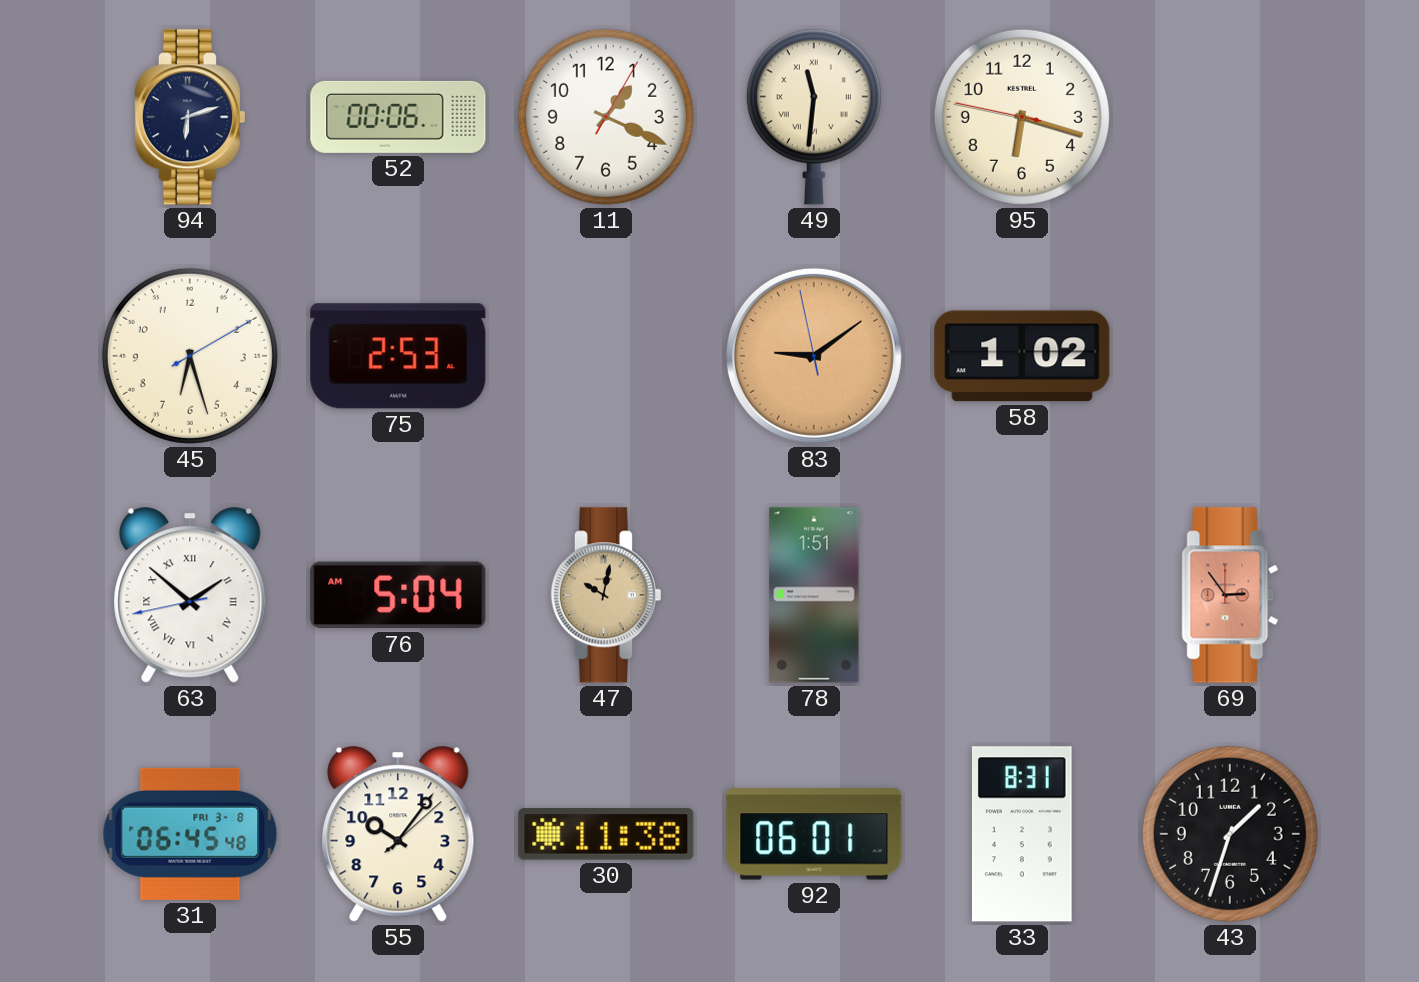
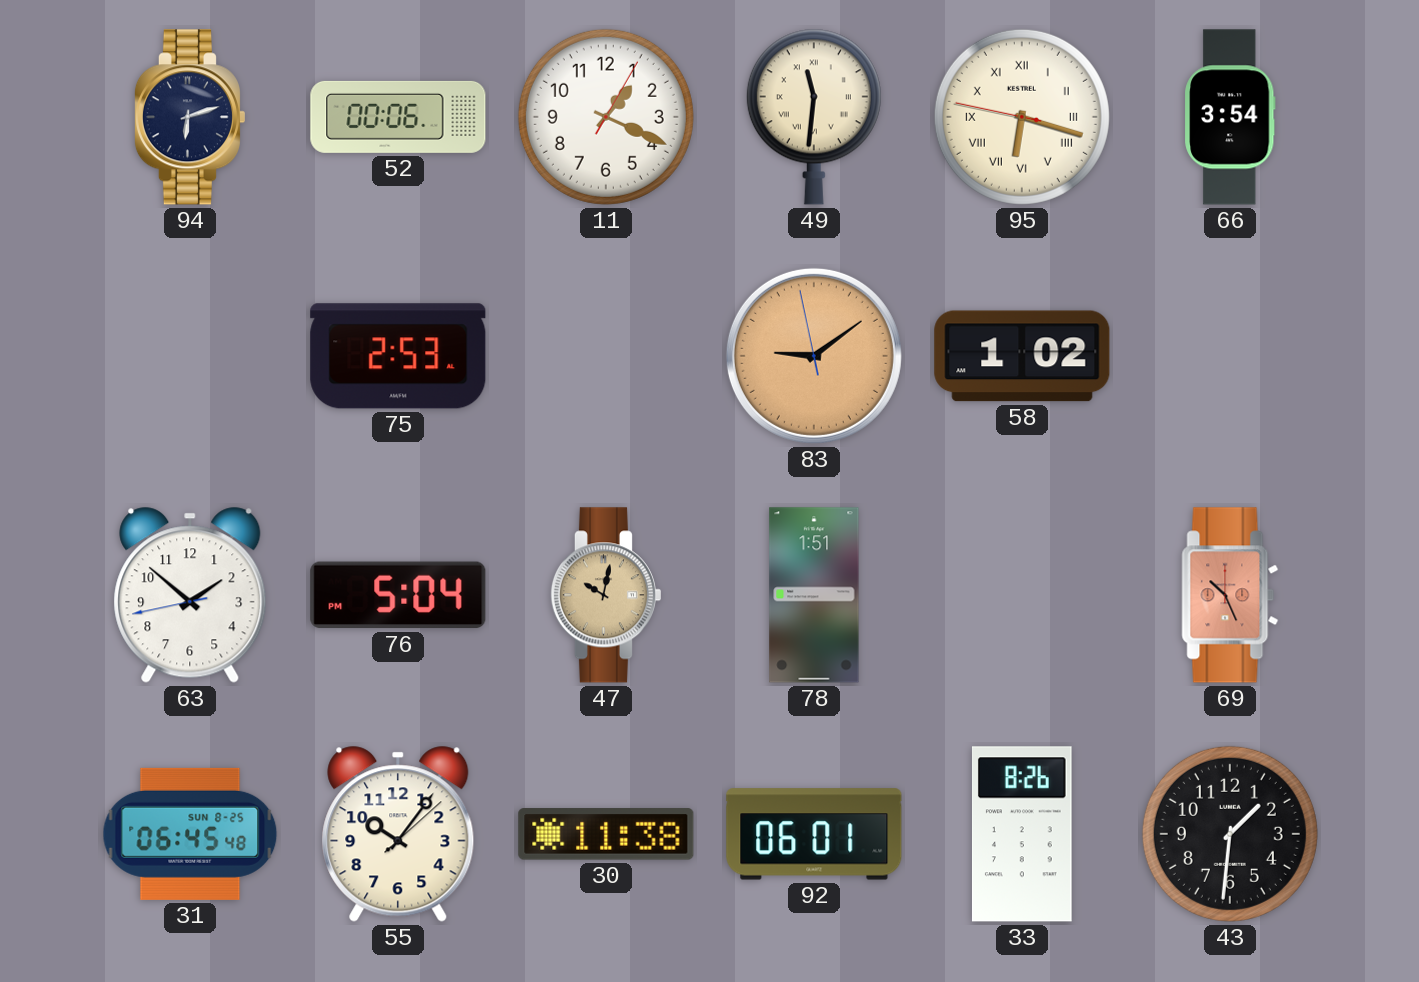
95 numerals: Arabic -> Roman
66: none -> 3:54
45: 6:27 -> none
63 numerals: Roman -> Arabic
76: 5:04 AM -> 5:04 PM
69: 2:54 -> 10:26
31 date: FRI 3-8 -> SUN 8-25
33: 8:31 -> 8:26
43: 1:33 -> 1:31
